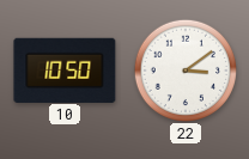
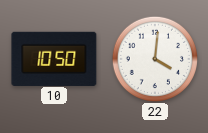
22: 3:09 -> 4:01
